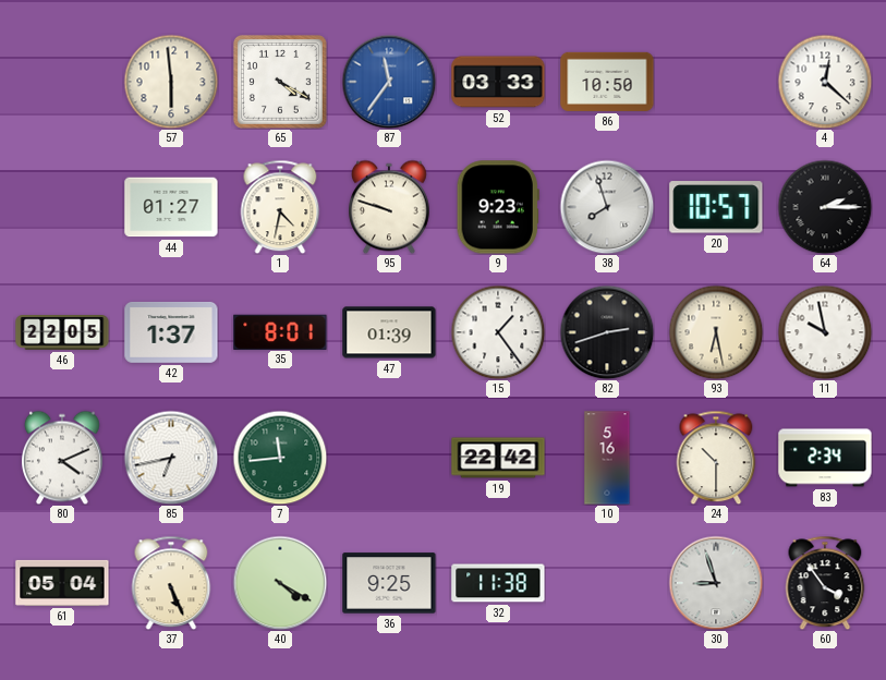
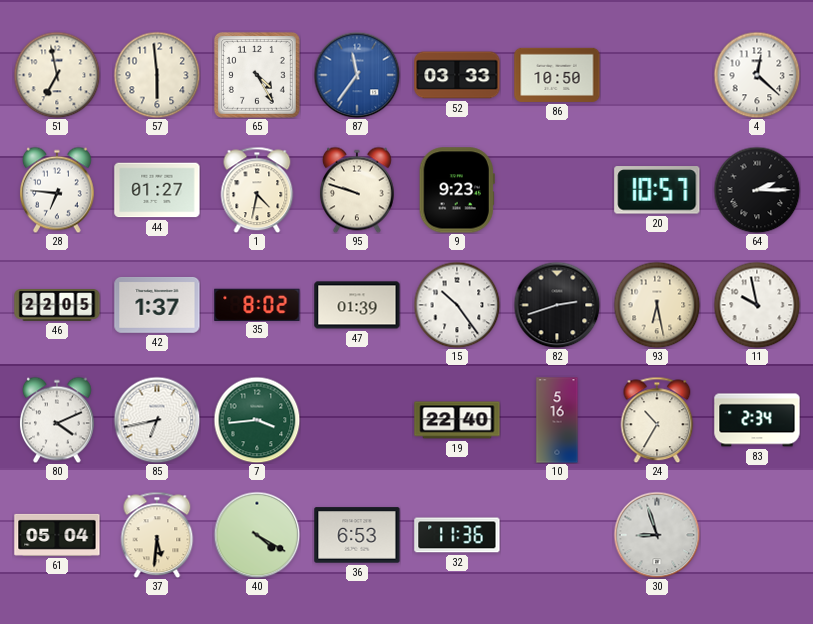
51: none -> 6:58
65: 4:20 -> 4:25
28: none -> 6:46
38: 7:57 -> none
35: 8:01 -> 8:02
15: 1:24 -> 10:24
7: 11:44 -> 3:44
19: 22:42 -> 22:40
24: 10:30 -> 10:35
37: 5:26 -> 5:31
36: 9:25 -> 6:53
32: 11:38 -> 11:36
60: 3:54 -> none
